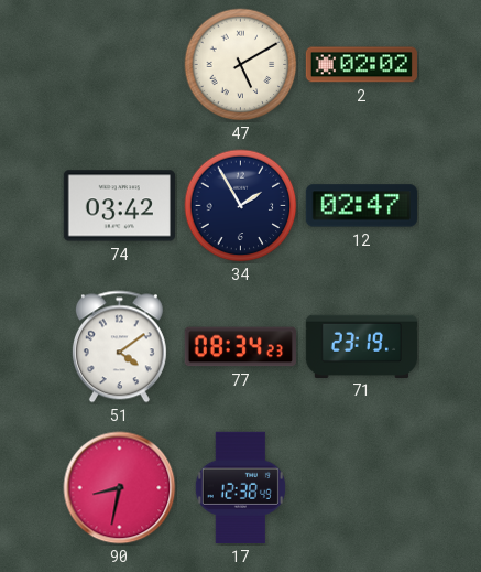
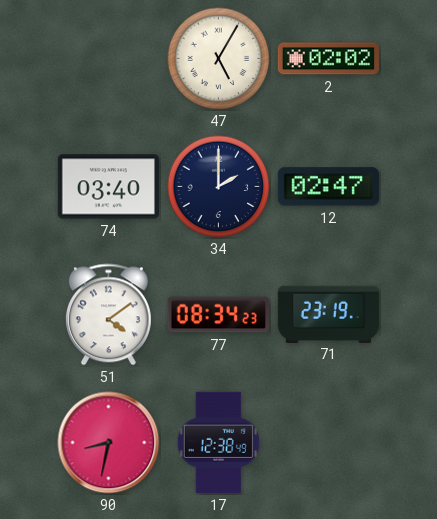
47: 5:10 -> 5:05
74: 03:42 -> 03:40
34: 1:55 -> 2:00
